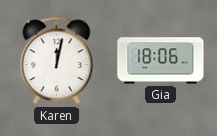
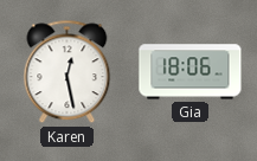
Karen: 12:02 -> 12:28
